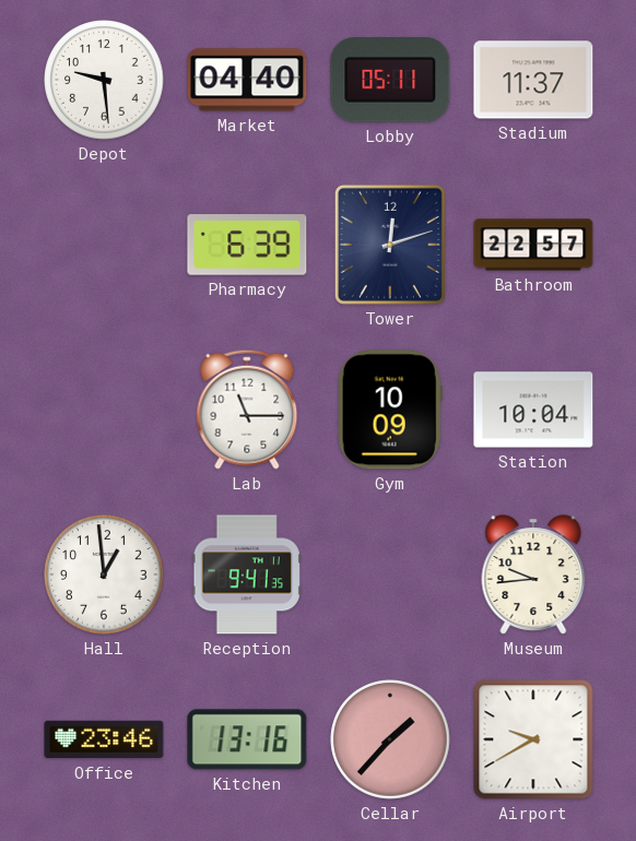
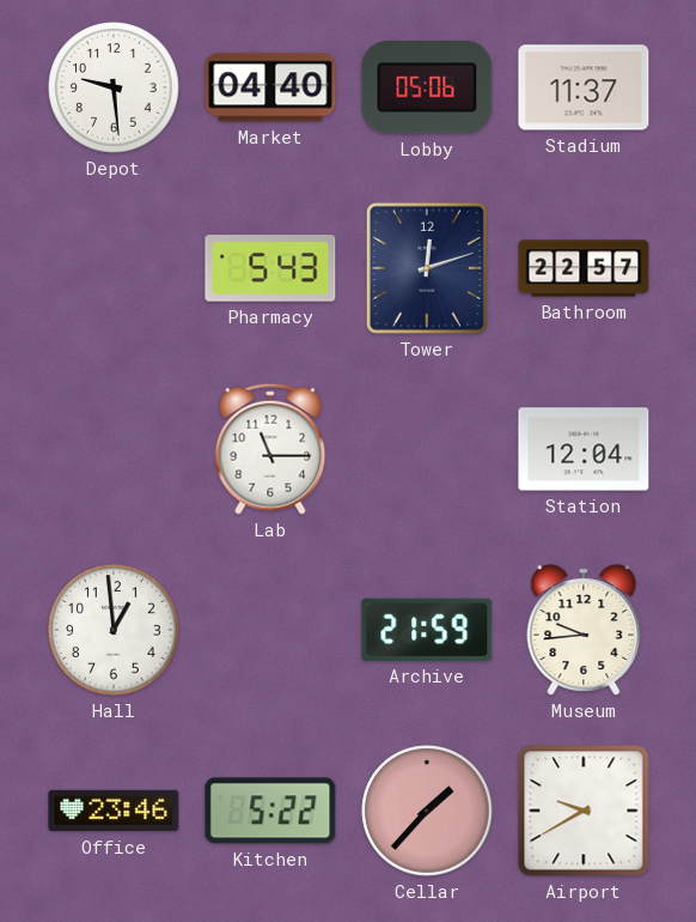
Lobby: 05:11 -> 05:06
Pharmacy: 6:39 -> 5:43
Gym: 10:09 -> none
Station: 10:04 -> 12:04
Reception: 9:41 -> none
Archive: none -> 21:59
Kitchen: 13:16 -> 5:22
